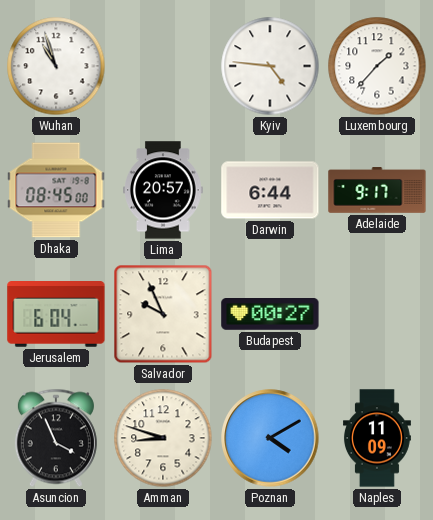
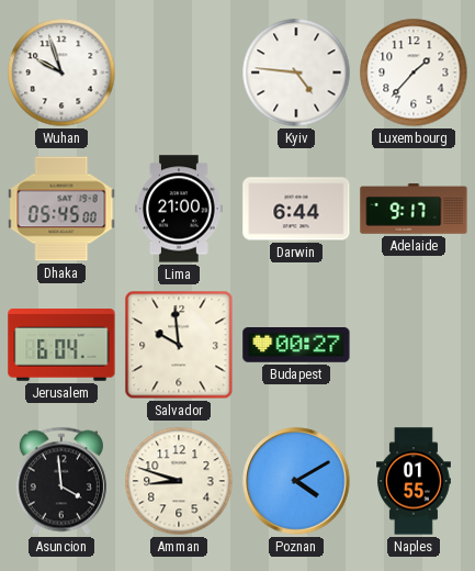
Wuhan: 10:57 -> 9:57
Dhaka: 08:45 -> 05:45
Lima: 20:57 -> 21:00
Salvador: 9:56 -> 9:59
Asuncion: 3:56 -> 3:59
Naples: 11:09 -> 01:55
